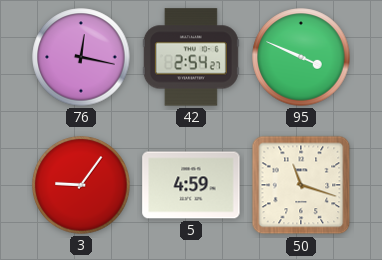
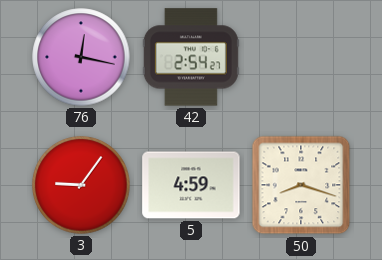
95: 3:49 -> none
50: 11:18 -> 8:18
